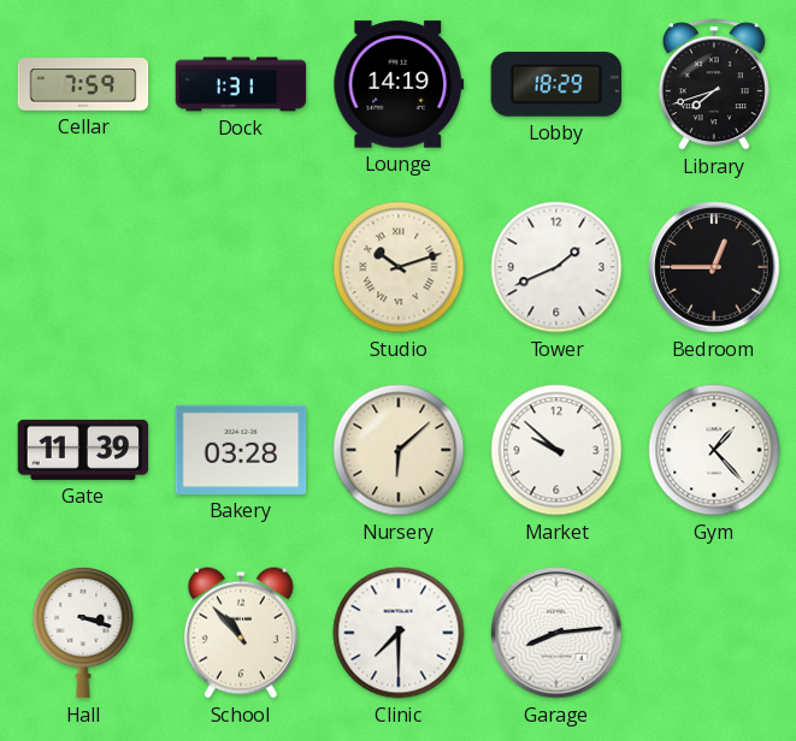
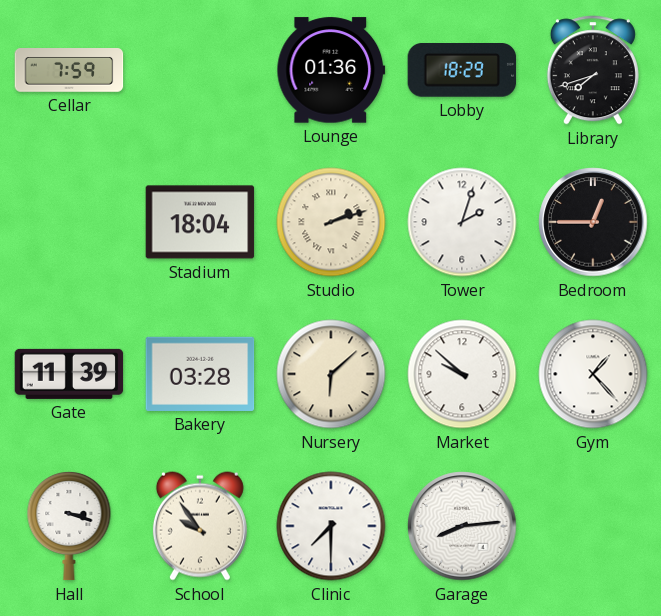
Dock: 1:31 -> none
Lounge: 14:19 -> 01:36
Stadium: none -> 18:04
Studio: 10:12 -> 2:12
Tower: 1:41 -> 2:03
School: 10:53 -> 9:54
